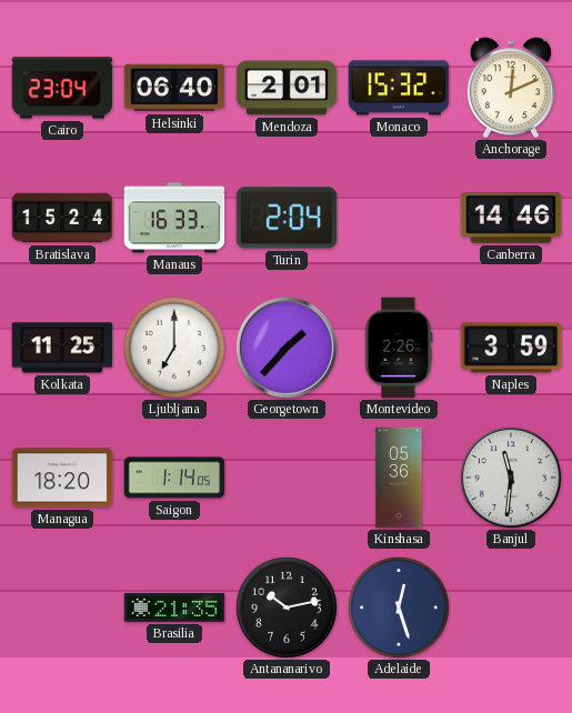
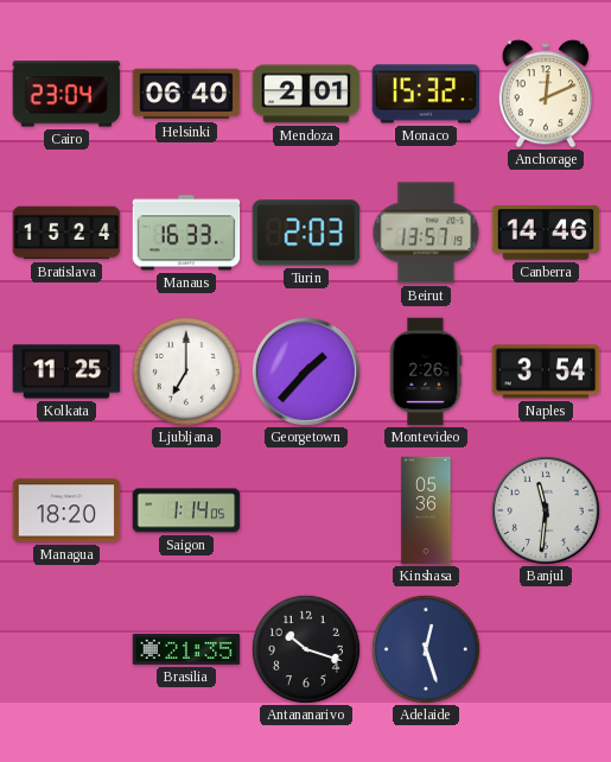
Turin: 2:04 -> 2:03
Beirut: none -> 13:57
Naples: 3:59 -> 3:54
Antananarivo: 10:13 -> 10:18
